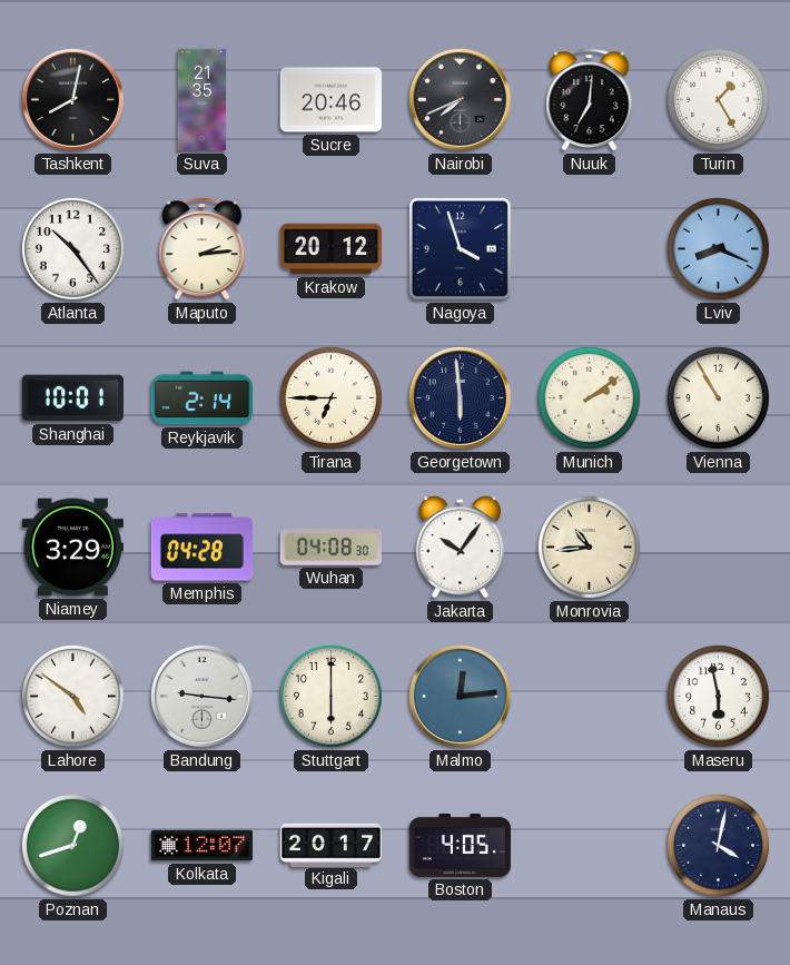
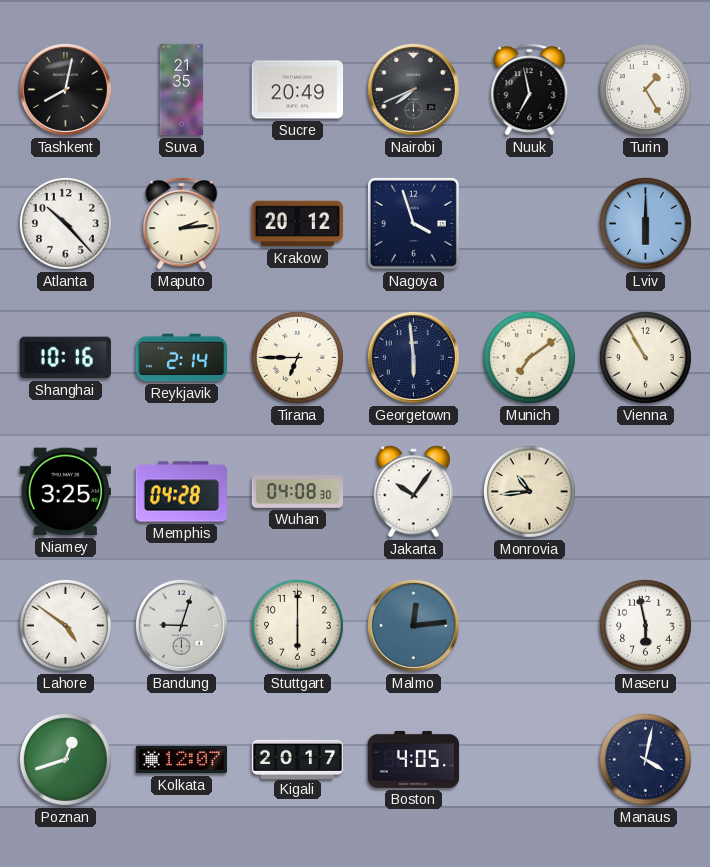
Sucre: 20:46 -> 20:49
Nuuk: 7:01 -> 6:58
Atlanta: 10:24 -> 10:23
Lviv: 8:19 -> 6:00
Shanghai: 10:01 -> 10:16
Munich: 2:09 -> 7:09
Niamey: 3:29 -> 3:25
Bandung: 9:16 -> 9:03
